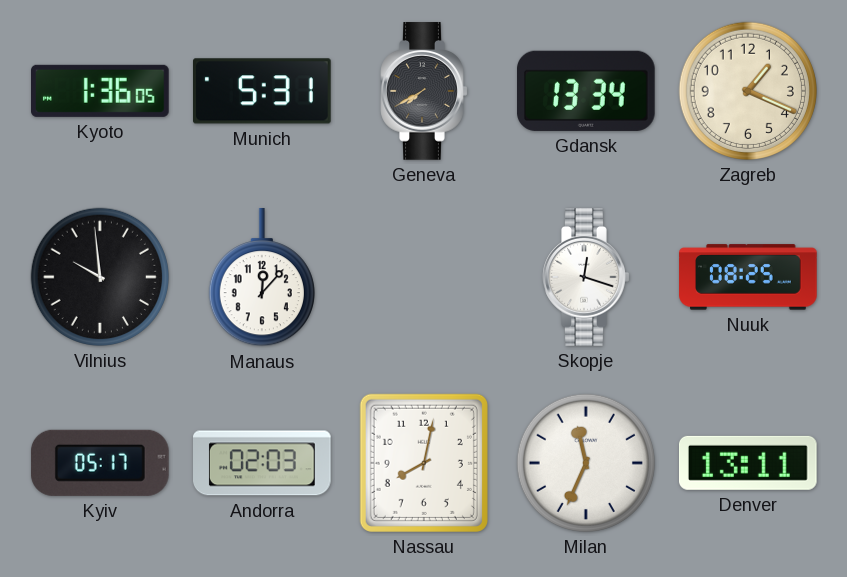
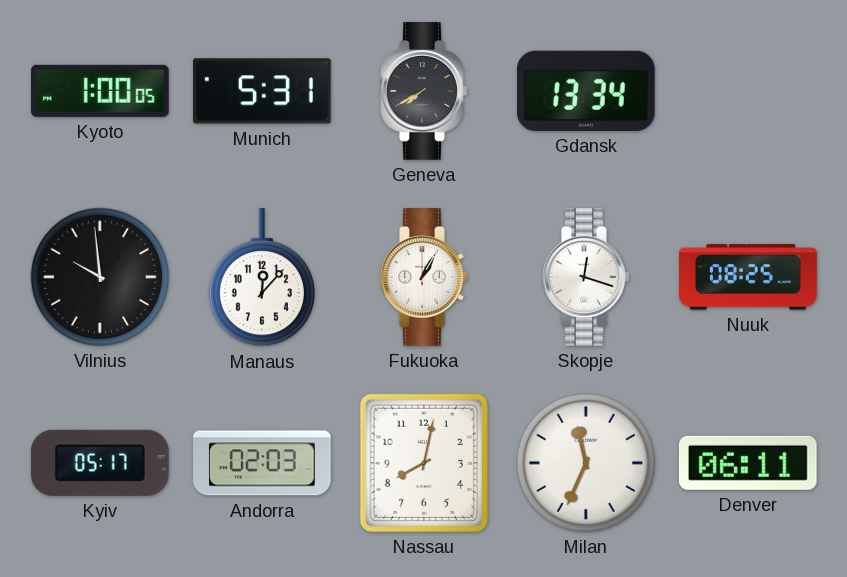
Kyoto: 1:36 -> 1:00
Zagreb: 1:19 -> none
Fukuoka: none -> 1:05
Denver: 13:11 -> 06:11
